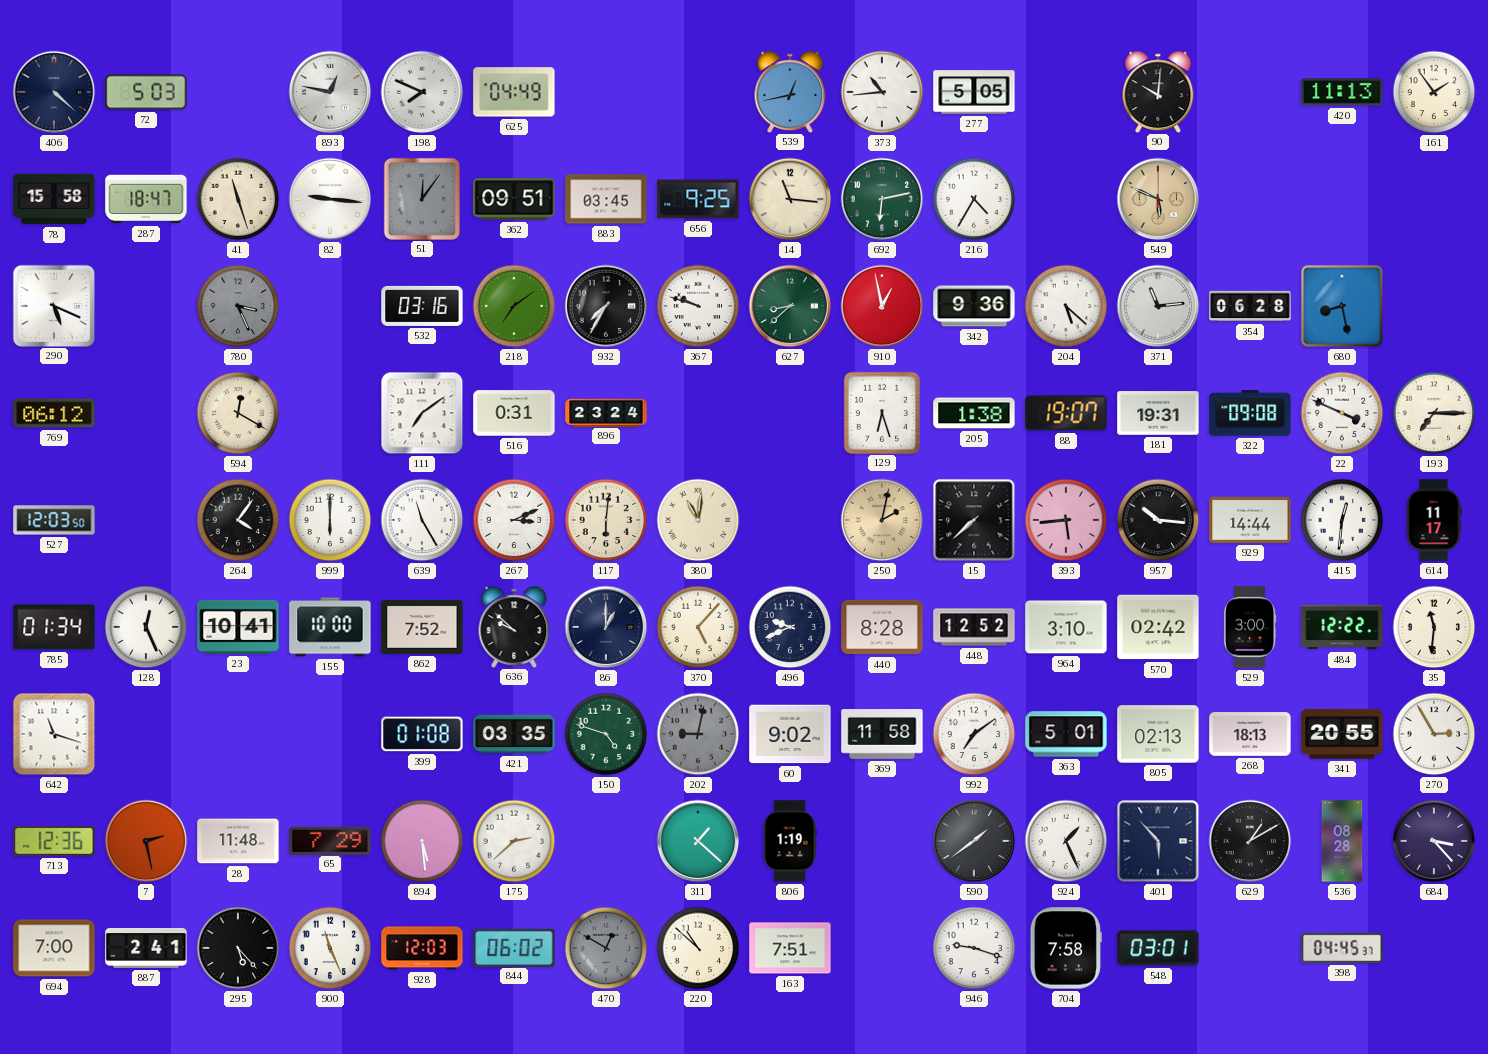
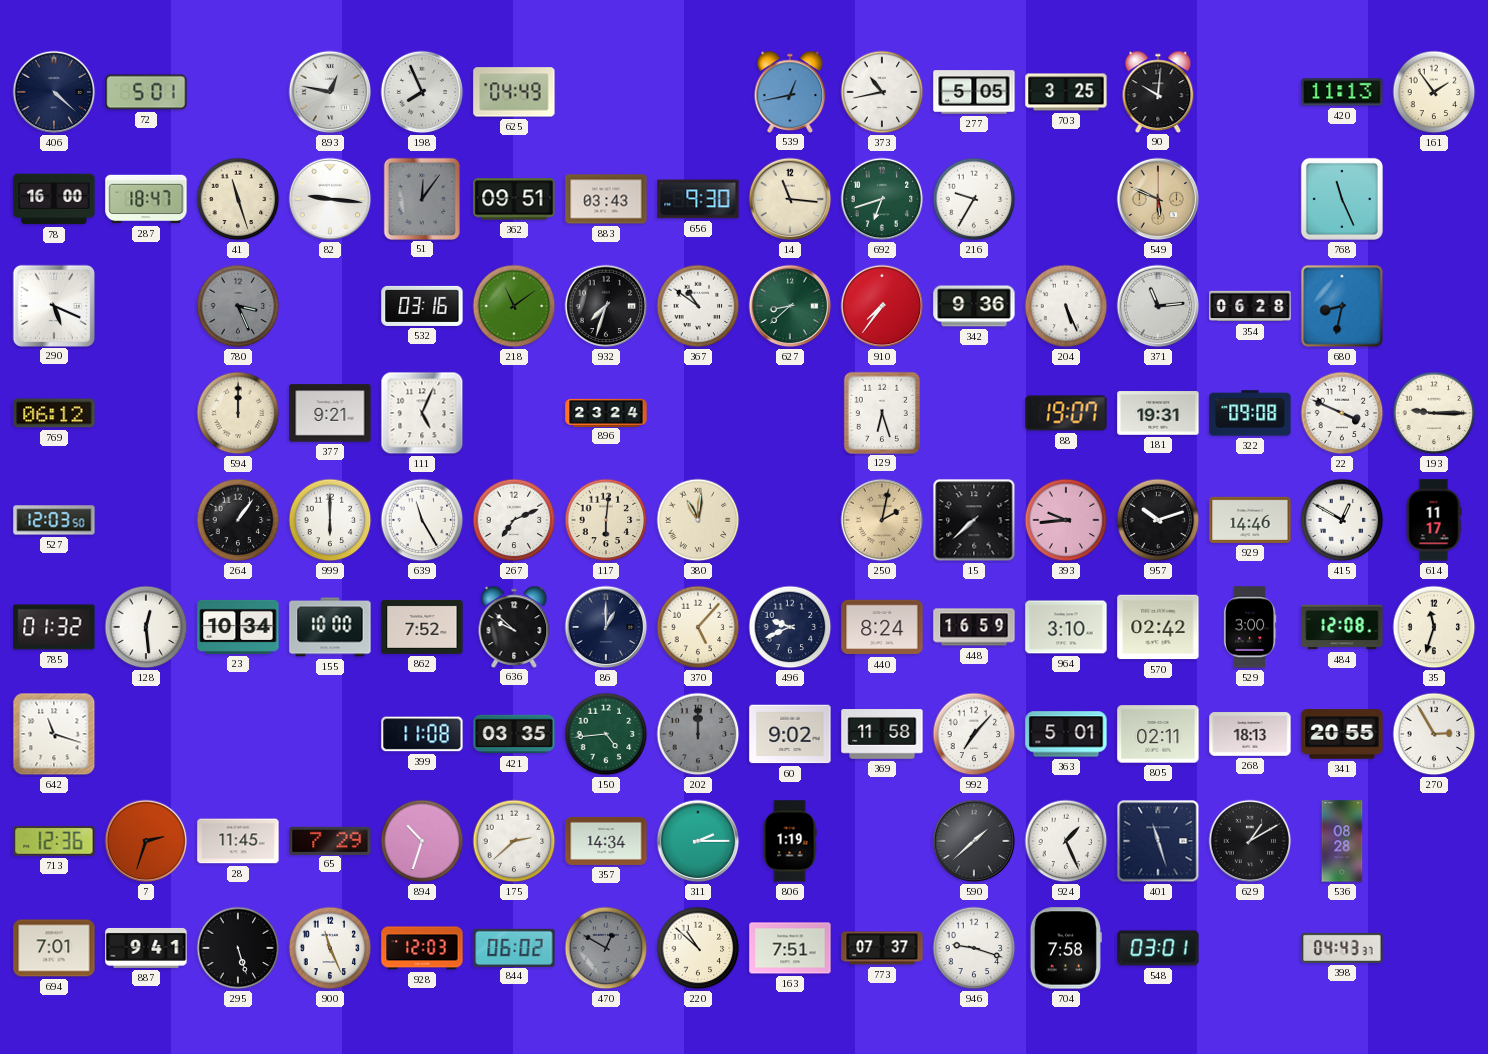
72: 5:03 -> 5:01
198: 7:49 -> 7:56
373: 10:44 -> 10:43
703: none -> 3:25
78: 15:58 -> 16:00
883: 03:45 -> 03:43
656: 9:25 -> 9:30
692: 6:13 -> 6:42
216: 4:35 -> 9:35
768: none -> 11:26
218: 7:09 -> 11:09
932: 7:35 -> 7:33
367: 9:48 -> 10:51
910: 12:58 -> 7:36
204: 5:22 -> 5:26
680: 8:28 -> 8:32
594: 12:20 -> 12:00
377: none -> 9:21
111: 7:09 -> 5:04
516: 0:31 -> none
205: 1:38 -> none
193: 7:15 -> 9:15
264: 4:06 -> 1:06
267: 3:11 -> 7:11
393: 5:44 -> 9:44
957: 10:16 -> 10:12
929: 14:44 -> 14:46
415: 12:31 -> 12:50
785: 01:34 -> 01:32
128: 12:26 -> 12:29
23: 10:41 -> 10:34
440: 8:28 -> 8:24
448: 12:52 -> 16:59
484: 12:22 -> 12:08
35: 11:31 -> 11:33
399: 01:08 -> 11:08
150: 4:48 -> 4:44
202: 9:02 -> 12:00
992: 7:09 -> 7:07
805: 02:13 -> 02:11
7: 2:28 -> 2:33
28: 11:48 -> 11:45
894: 5:29 -> 10:33
357: none -> 14:34
311: 1:22 -> 2:15
590: 1:39 -> 1:38
401: 5:53 -> 11:27
684: 3:23 -> none
694: 7:00 -> 7:01
887: 2:41 -> 9:41
295: 5:23 -> 5:27
773: none -> 07:37
398: 04:45 -> 04:43
